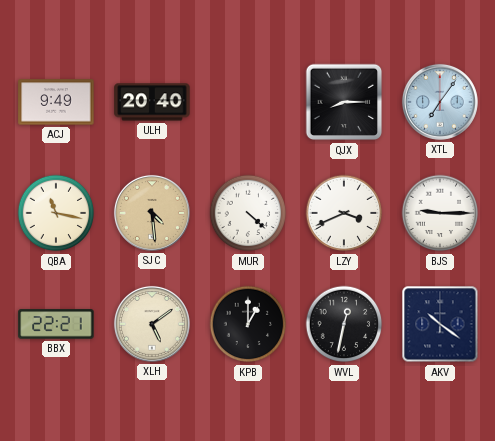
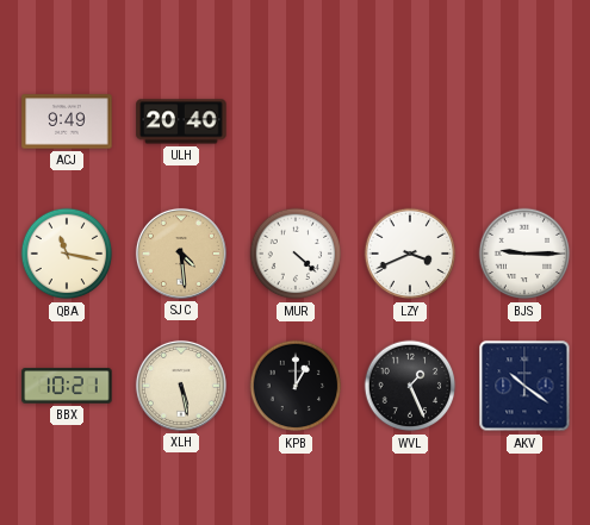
QJX: 8:15 -> none
XTL: 7:06 -> none
BBX: 22:21 -> 10:21
XLH: 5:09 -> 5:28
WVL: 12:32 -> 1:26
